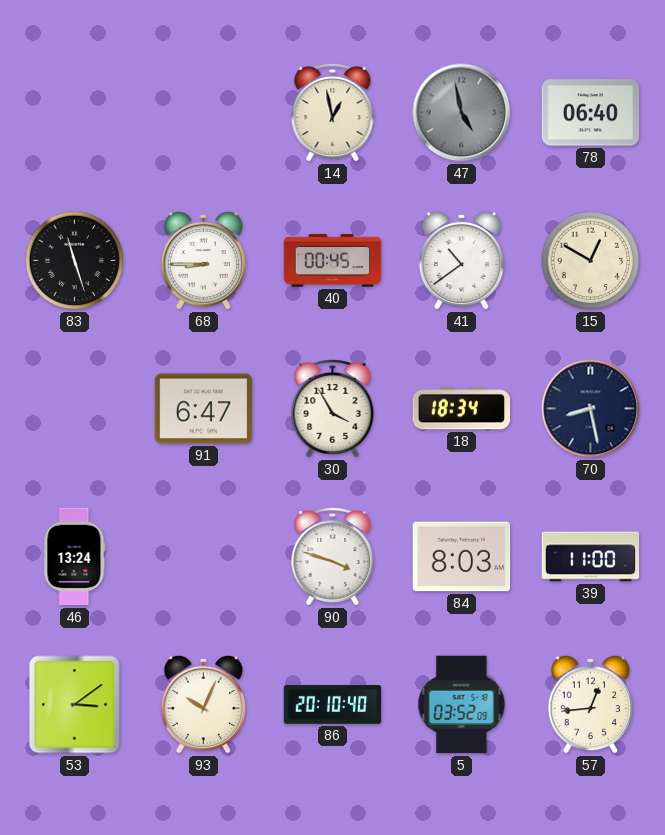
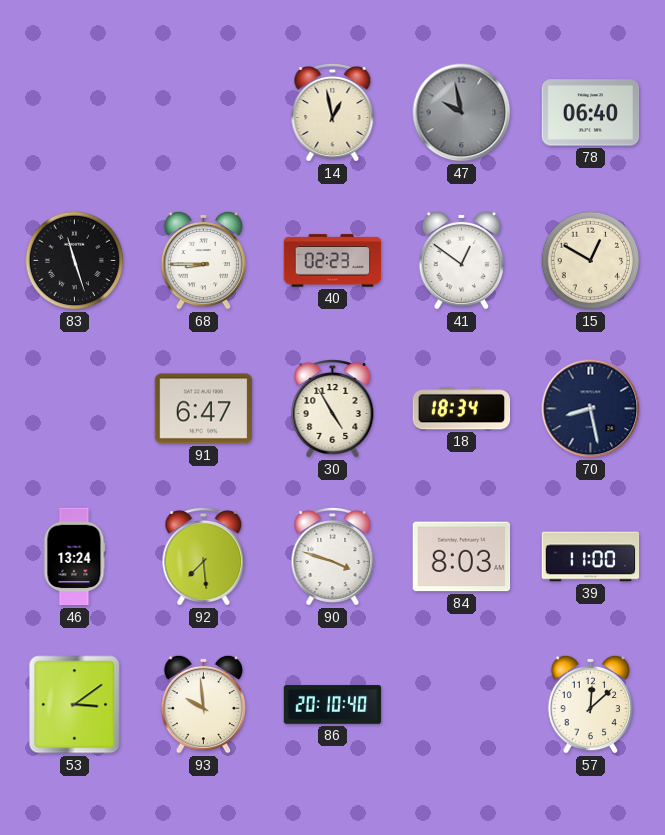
47: 4:58 -> 9:58
40: 00:45 -> 02:23
41: 10:39 -> 12:51
30: 3:55 -> 4:55
92: none -> 7:29
93: 10:04 -> 9:59
5: 03:52 -> none
57: 12:44 -> 12:08
